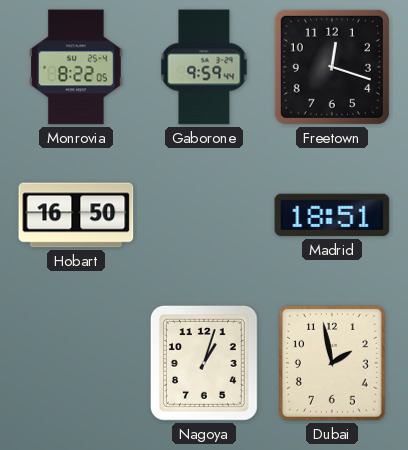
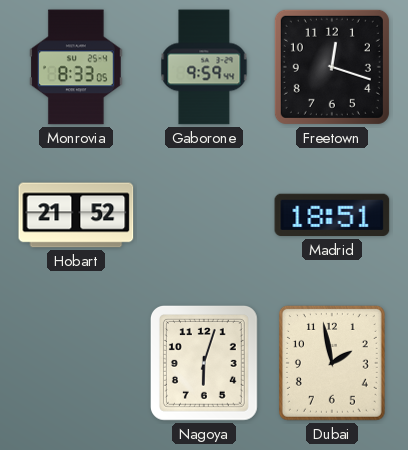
Monrovia: 8:22 -> 8:33
Hobart: 16:50 -> 21:52
Nagoya: 1:03 -> 6:03
